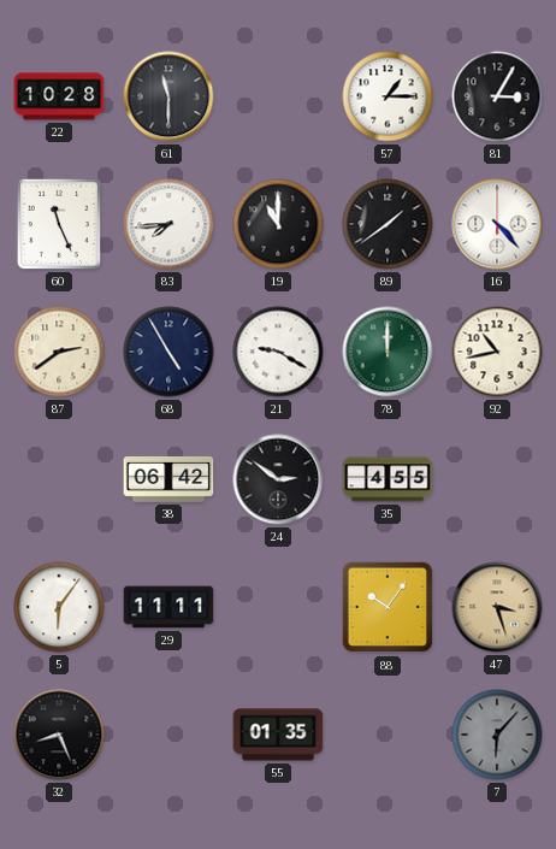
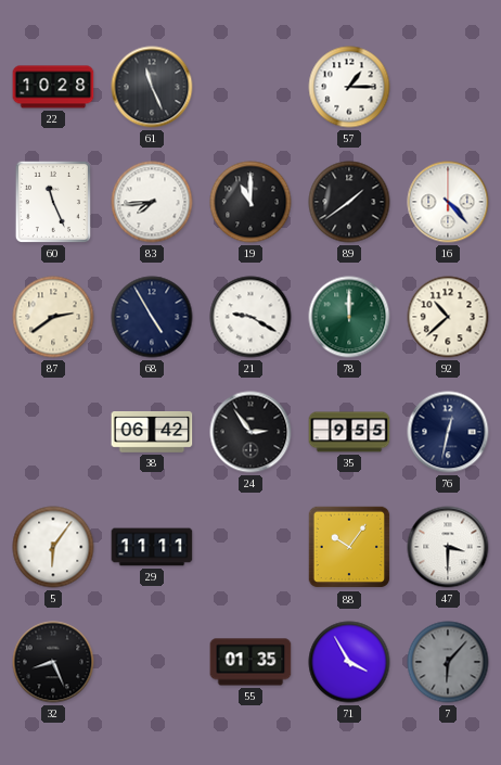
61: 11:30 -> 11:26
81: 3:05 -> none
92: 10:43 -> 10:38
24: 2:51 -> 2:54
35: 4:55 -> 9:55
76: none -> 12:32
47: 3:27 -> 3:30
47 dial: champagne -> white
71: none -> 3:55
